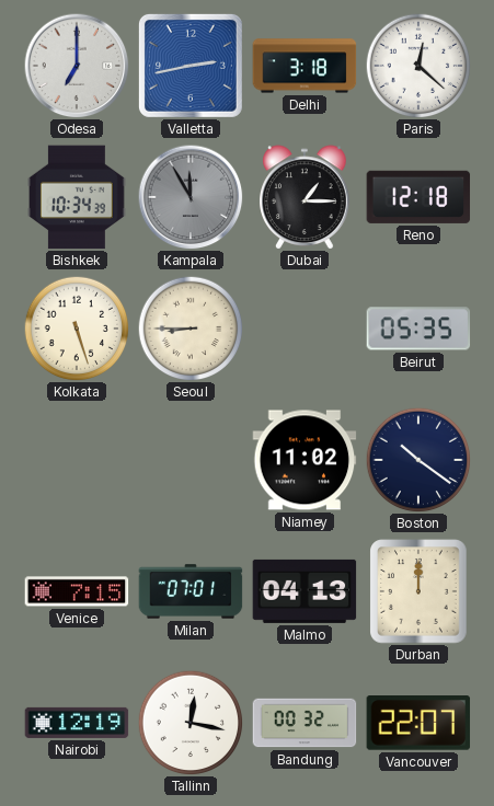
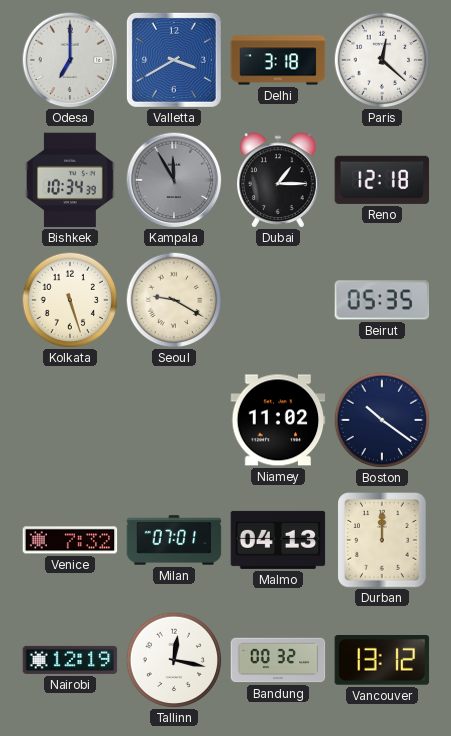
Valletta: 2:43 -> 3:40
Seoul: 8:45 -> 9:20
Venice: 7:15 -> 7:32
Vancouver: 22:07 -> 13:12
